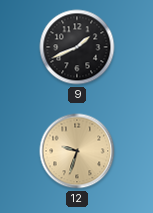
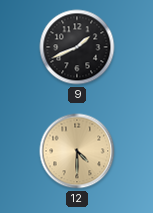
12: 9:33 -> 4:30
